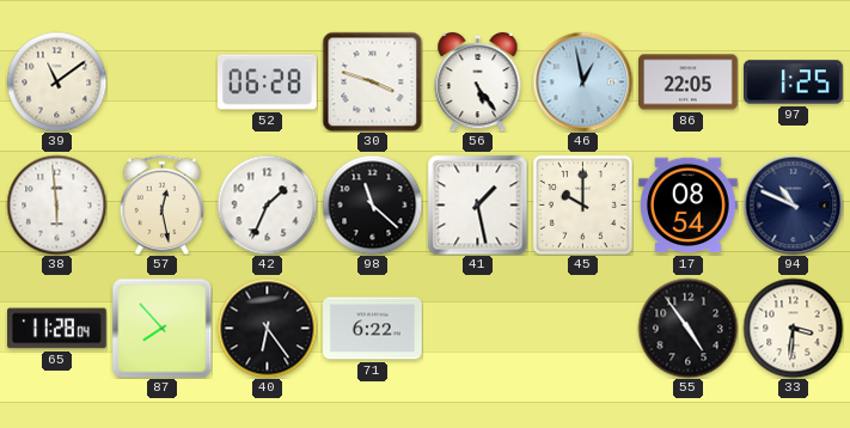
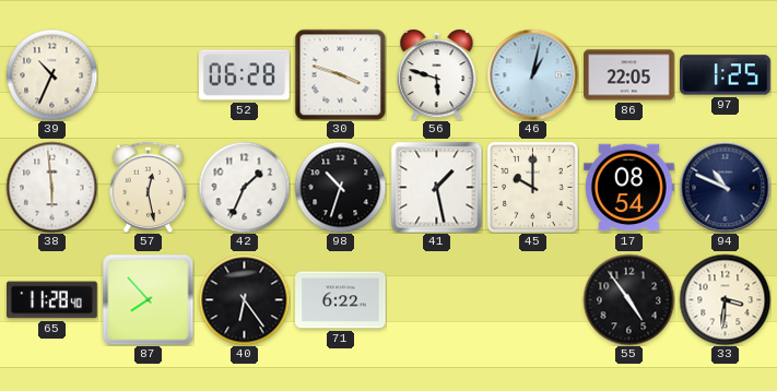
39: 11:09 -> 10:34
56: 5:24 -> 5:48
46: 12:58 -> 1:02
98: 11:22 -> 10:33
65: 11:28:04 -> 11:28:40
